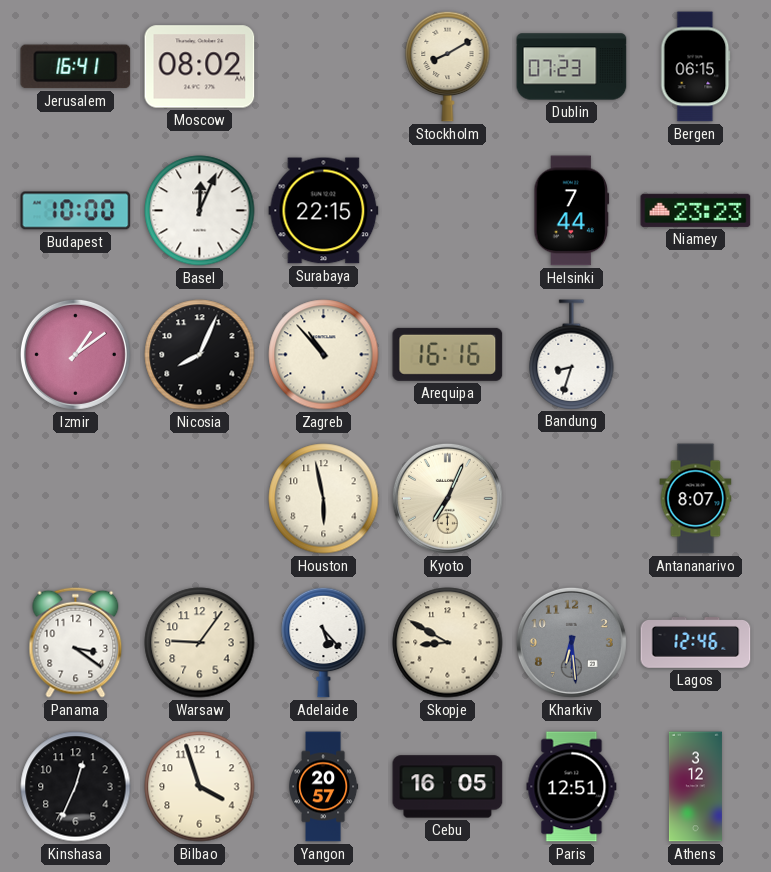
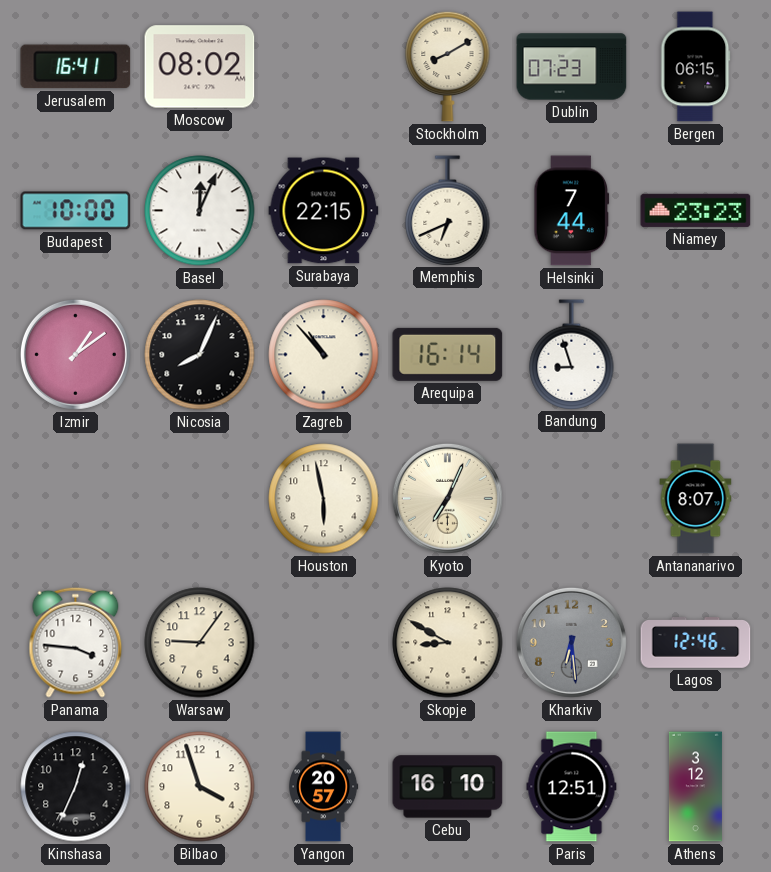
Memphis: none -> 6:41
Arequipa: 16:16 -> 16:14
Bandung: 8:33 -> 8:57
Panama: 3:21 -> 3:46
Adelaide: 5:23 -> none
Cebu: 16:05 -> 16:10
